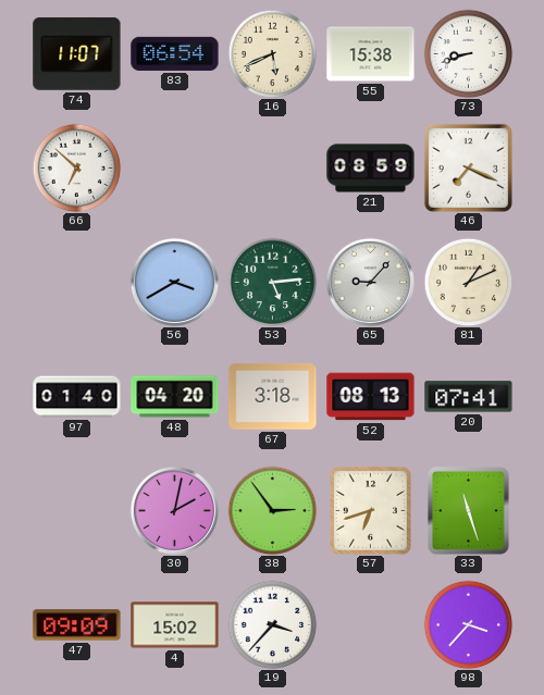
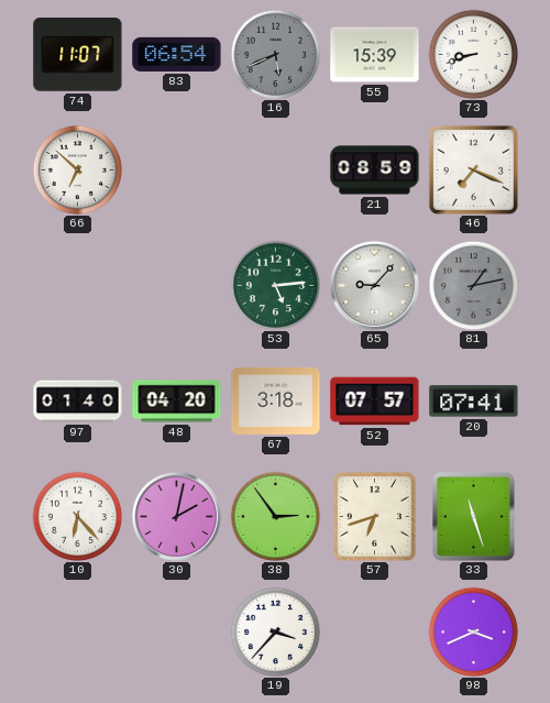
16 dial: cream -> grey
55: 15:38 -> 15:39
56: 3:40 -> none
81: 1:11 -> 1:13
81 dial: cream -> grey
52: 08:13 -> 07:57
10: none -> 6:23
47: 09:09 -> none
4: 15:02 -> none
98: 3:37 -> 3:41
